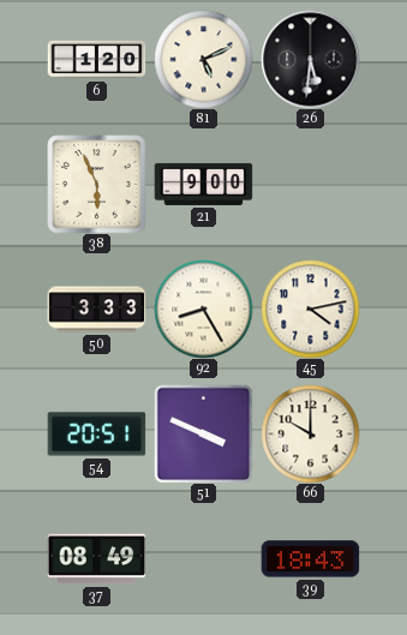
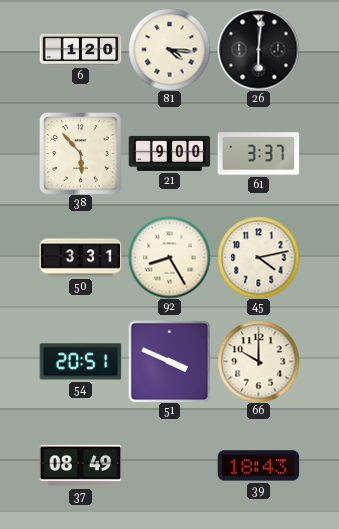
81: 5:11 -> 4:16
26: 5:31 -> 6:01
38: 5:56 -> 5:53
61: none -> 3:37
50: 3:33 -> 3:31
